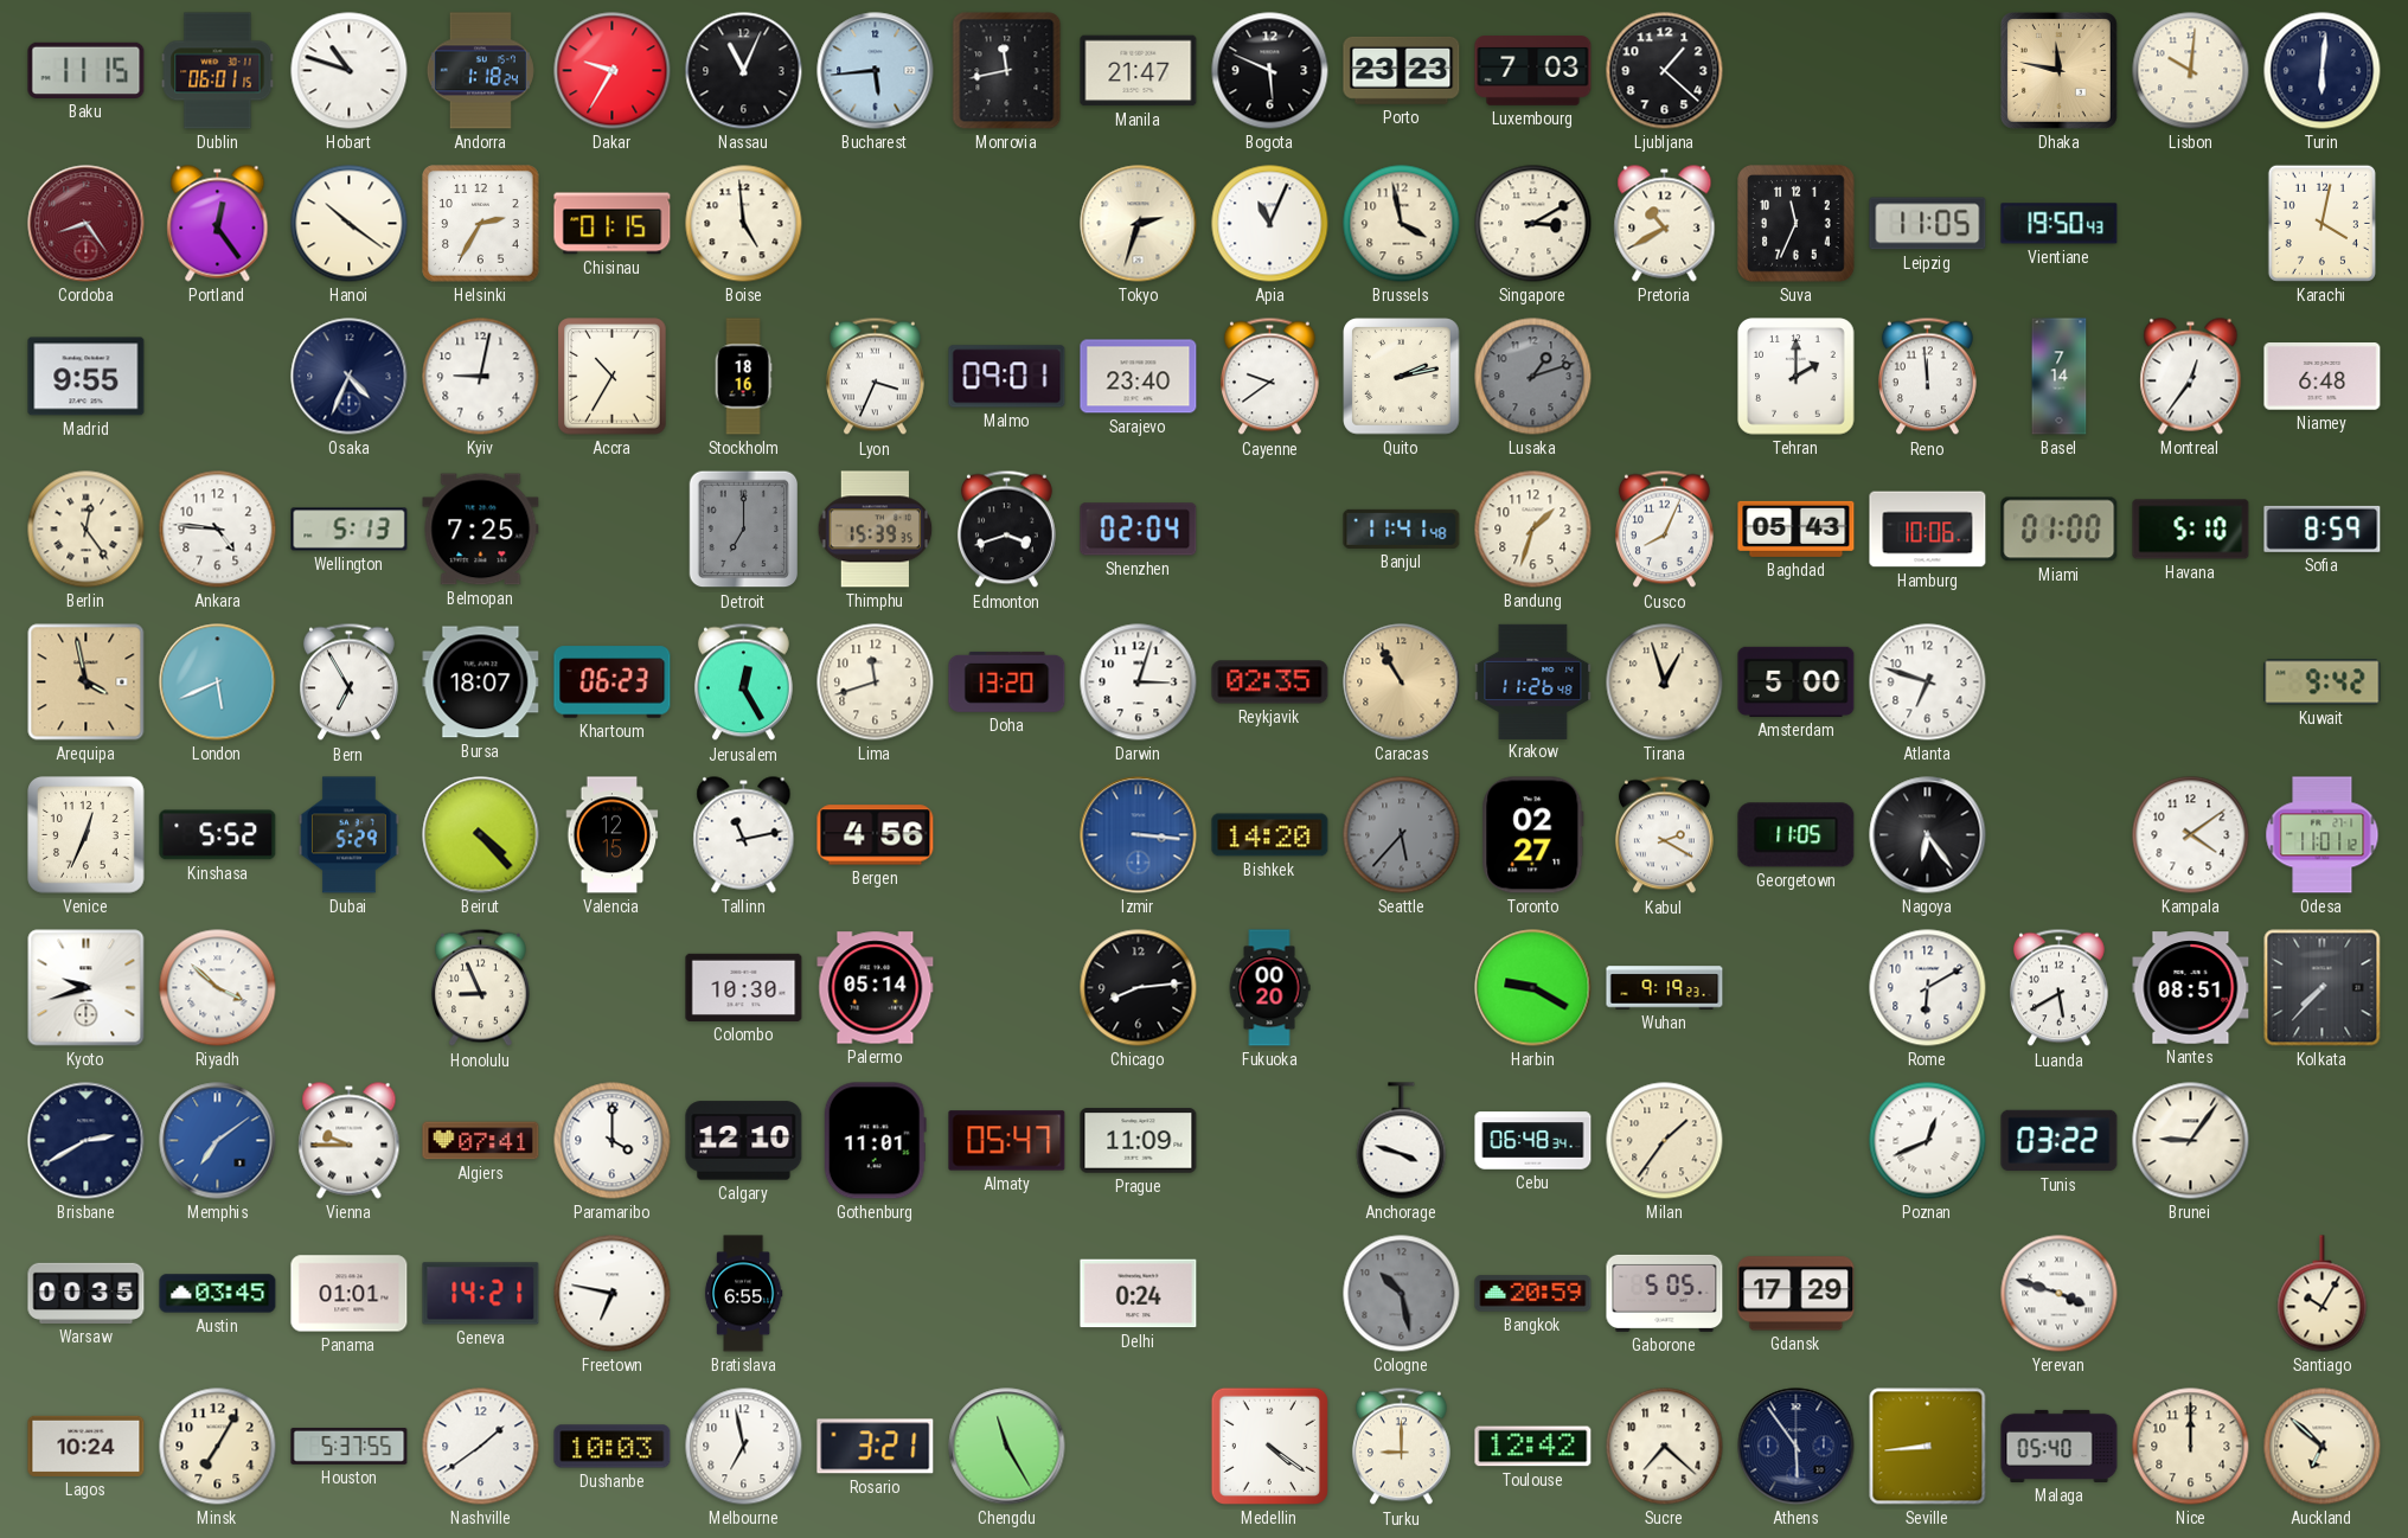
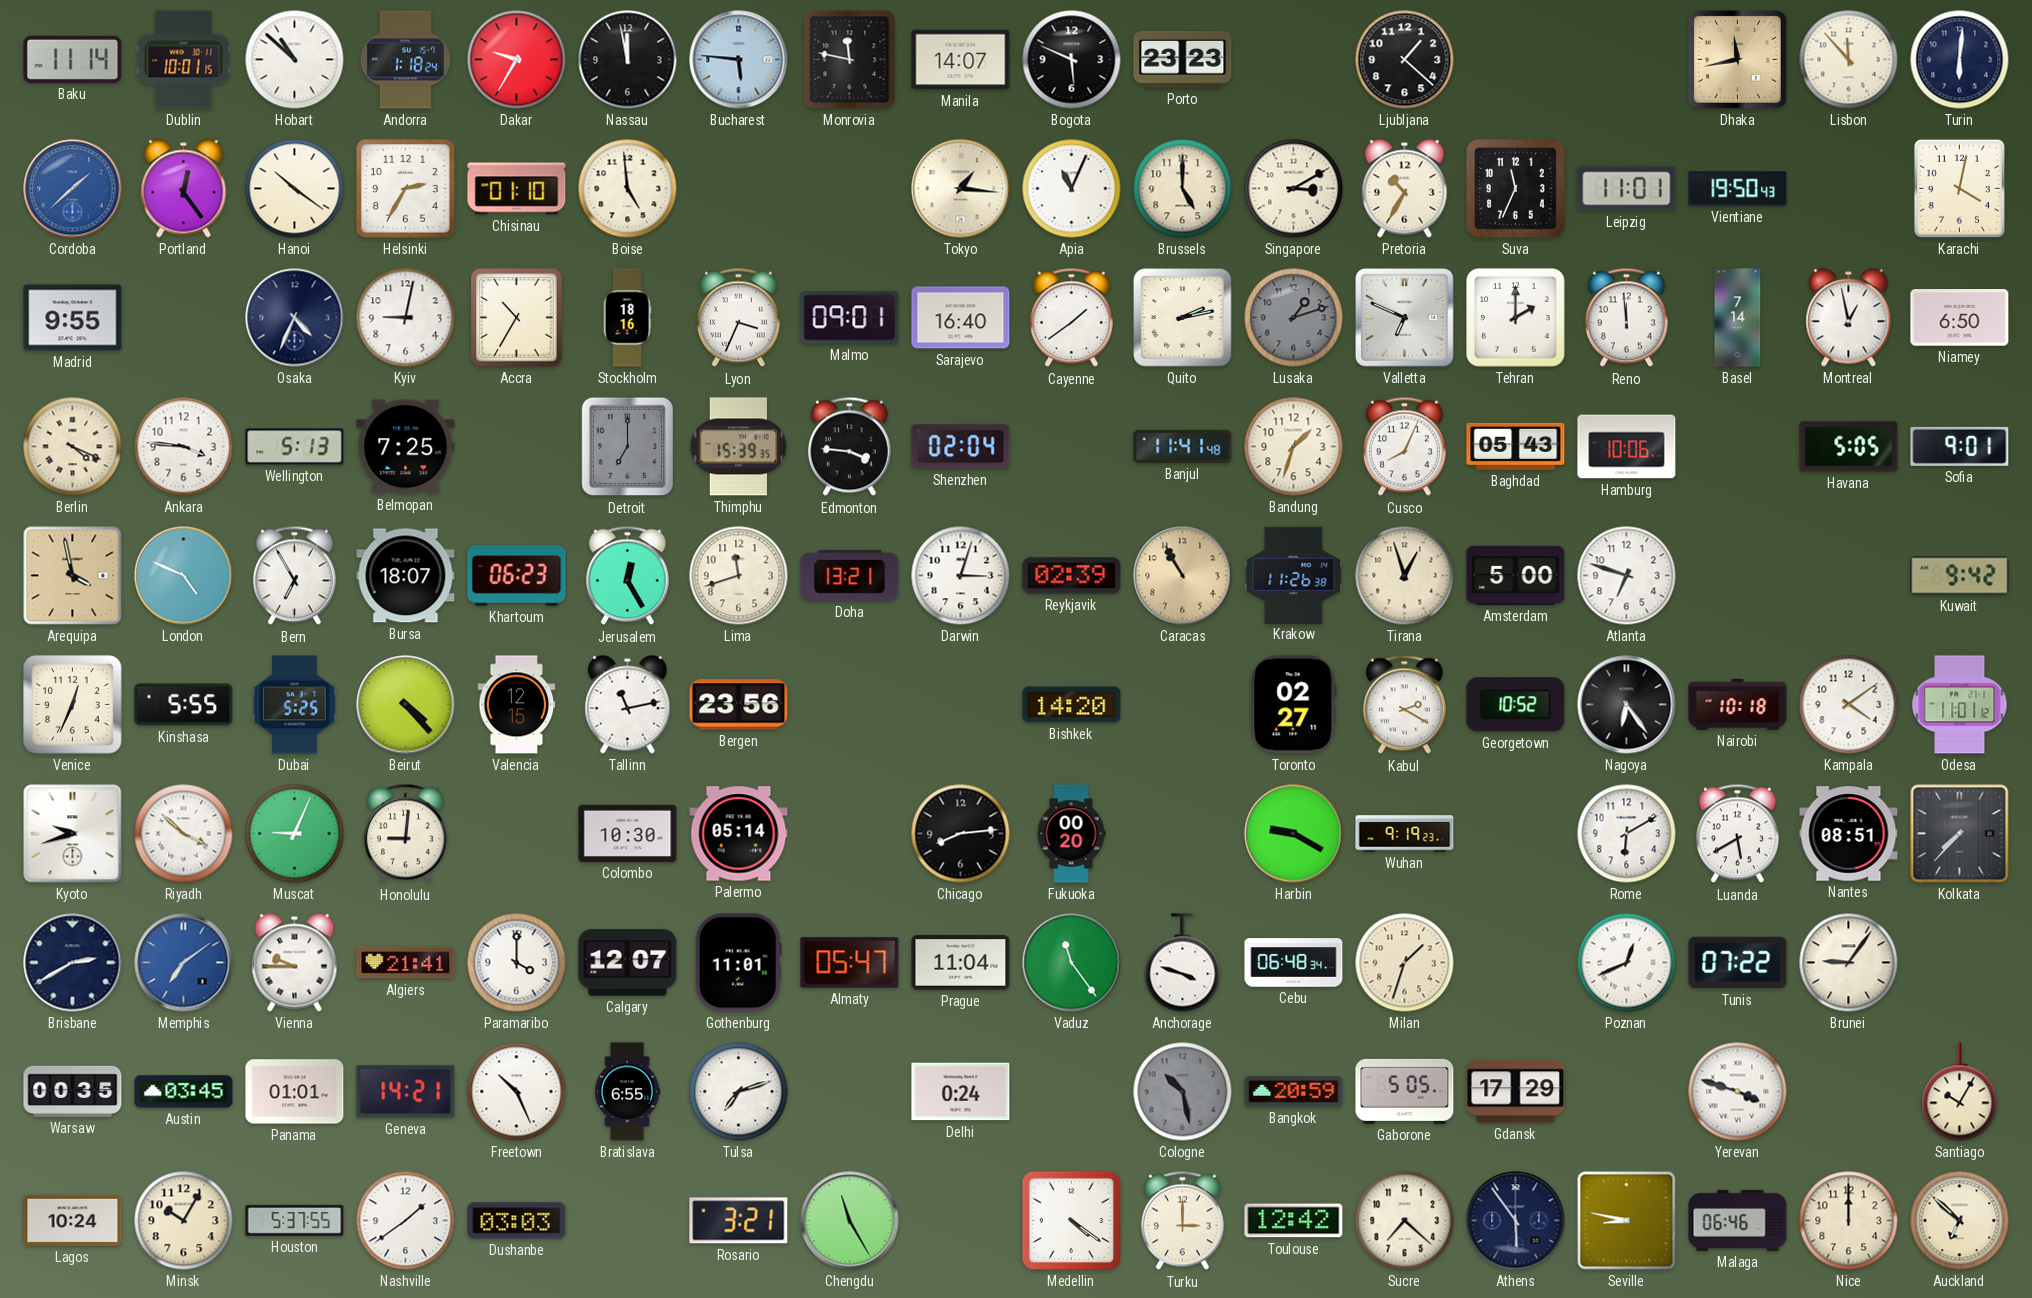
Baku: 11:15 -> 11:14
Dublin: 06:01 -> 10:01
Hobart: 10:48 -> 10:52
Nassau: 11:04 -> 11:58
Bucharest: 5:44 -> 5:46
Monrovia: 11:43 -> 11:47
Manila: 21:47 -> 14:07
Luxembourg: 7:03 -> none
Dhaka: 11:47 -> 11:43
Lisbon: 10:01 -> 11:53
Cordoba: 8:24 -> 1:38
Cordoba dial: burgundy -> blue
Chisinau: 01:15 -> 01:10
Tokyo: 2:33 -> 1:16
Brussels: 3:58 -> 5:00
Pretoria: 10:40 -> 10:35
Leipzig: 11:05 -> 11:01
Sarajevo: 23:40 -> 16:40
Cayenne: 9:39 -> 1:39
Valletta: none -> 6:49
Montreal: 12:36 -> 12:58
Niamey: 6:48 -> 6:50
Berlin: 12:24 -> 4:19
Ankara: 4:46 -> 3:46
Edmonton: 3:42 -> 3:46
Miami: 01:00 -> none
Havana: 5:10 -> 5:05
Sofia: 8:59 -> 9:01
London: 5:41 -> 4:49
Doha: 13:20 -> 13:21
Reykjavik: 02:35 -> 02:39
Krakow: 11:26:48 -> 11:26:38
Kinshasa: 5:52 -> 5:55
Dubai: 5:29 -> 5:25
Bergen: 4:56 -> 23:56
Izmir: 3:16 -> none
Seattle: 5:37 -> none
Georgetown: 11:05 -> 10:52
Nairobi: none -> 10:18
Muscat: none -> 9:04
Honolulu: 8:56 -> 9:01
Algiers: 07:41 -> 21:41
Calgary: 12:10 -> 12:07
Prague: 11:09 -> 11:04
Vaduz: none -> 11:24
Milan: 1:36 -> 1:33
Tunis: 03:22 -> 07:22
Freetown: 6:47 -> 10:26
Tulsa: none -> 7:12
Minsk: 7:05 -> 10:05
Dushanbe: 10:03 -> 03:03
Melbourne: 6:58 -> none
Turku: 9:00 -> 3:00
Seville: 8:44 -> 8:47
Malaga: 05:40 -> 06:46
